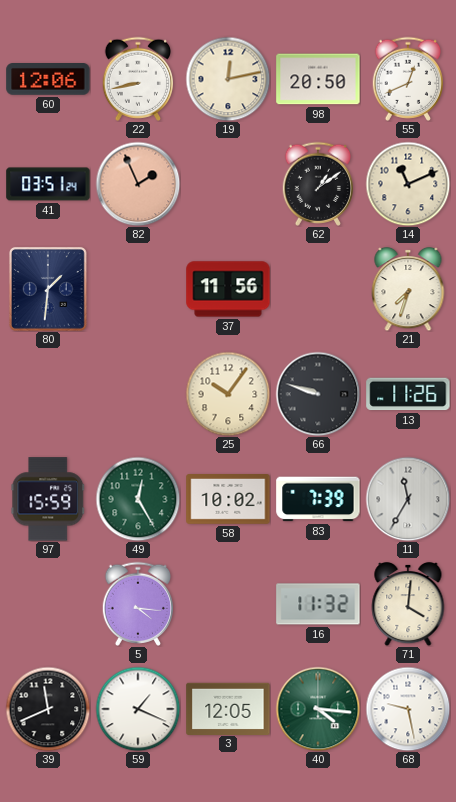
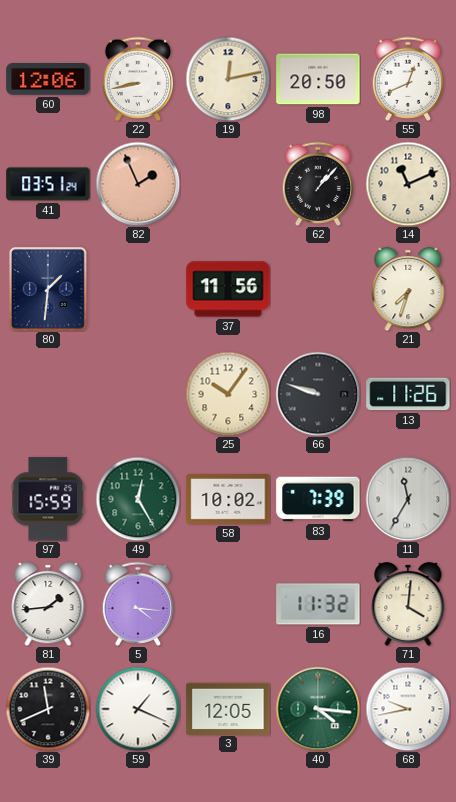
62: 1:09 -> 1:07
81: none -> 1:44
68: 9:28 -> 9:43
